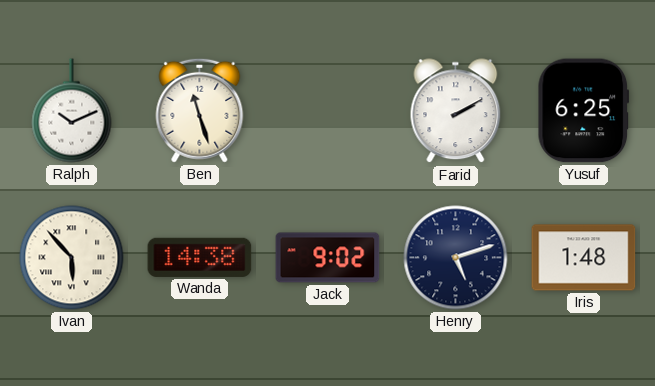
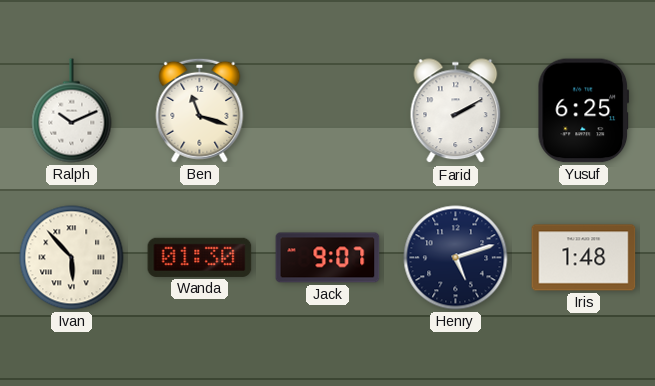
Ben: 11:27 -> 11:18
Wanda: 14:38 -> 01:30
Jack: 9:02 -> 9:07
